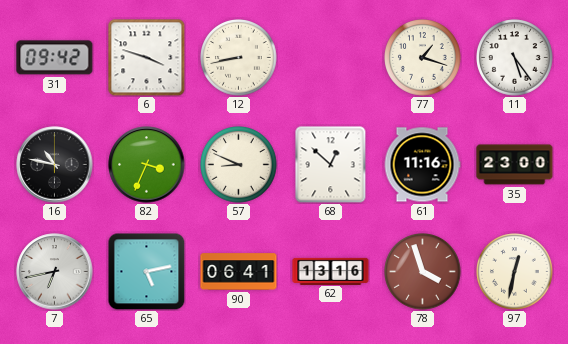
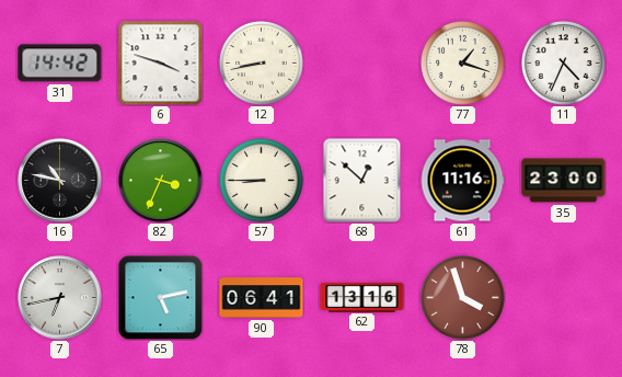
31: 09:42 -> 14:42
11: 5:24 -> 4:34
57: 8:49 -> 8:45
97: 12:32 -> none
